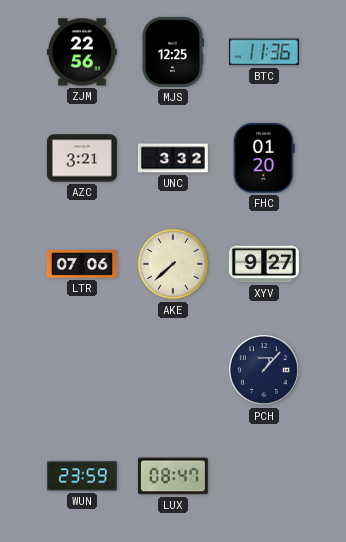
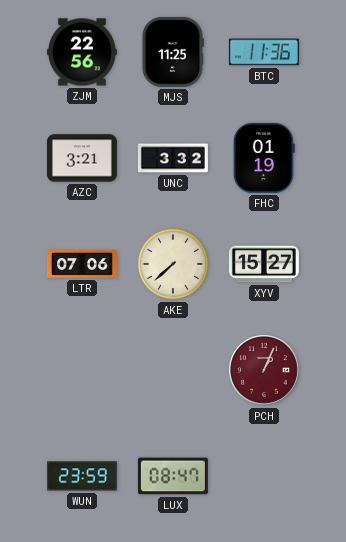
MJS: 12:25 -> 11:25
FHC: 01:20 -> 01:19
XYV: 9:27 -> 15:27
PCH: 1:07 -> 1:04
PCH dial: navy -> burgundy
